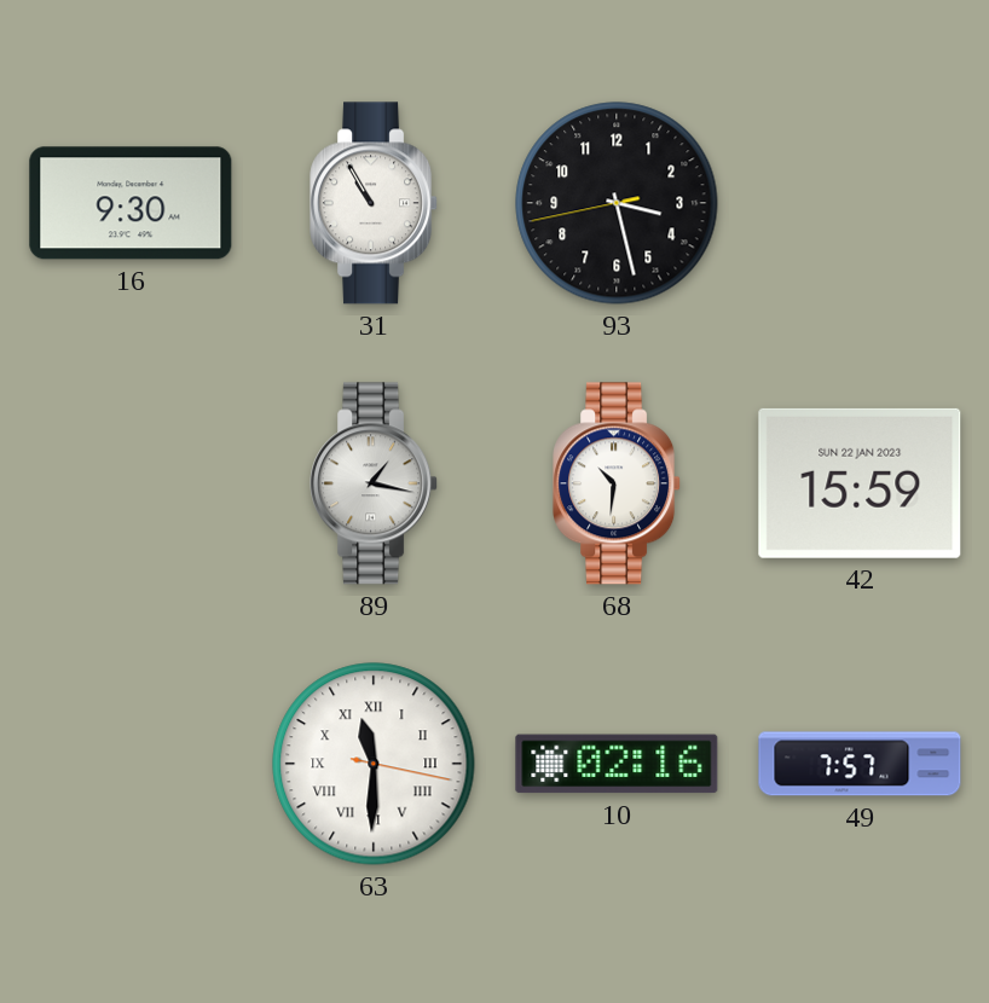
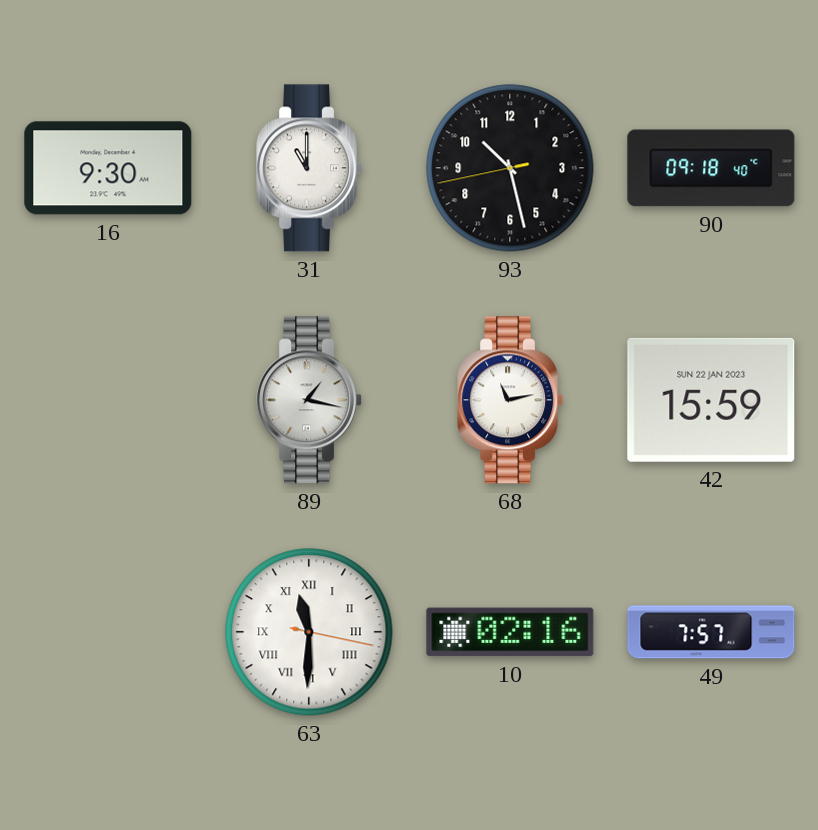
31: 10:55 -> 11:00
93: 3:27 -> 10:27
90: none -> 09:18
68: 10:31 -> 11:13
